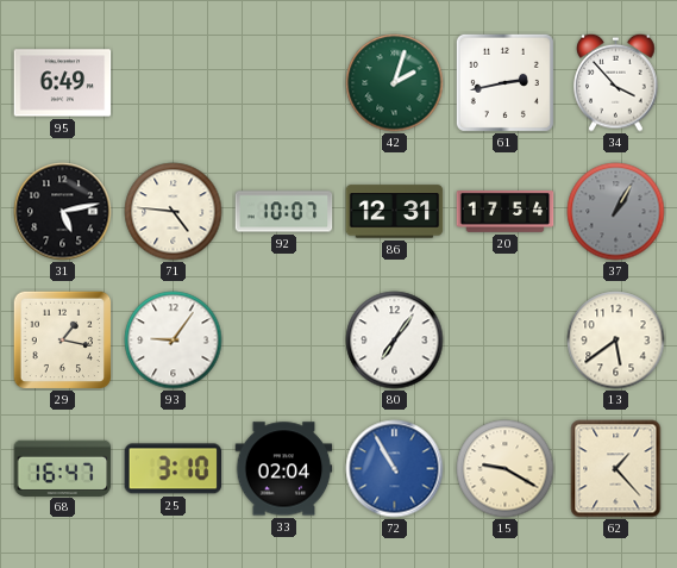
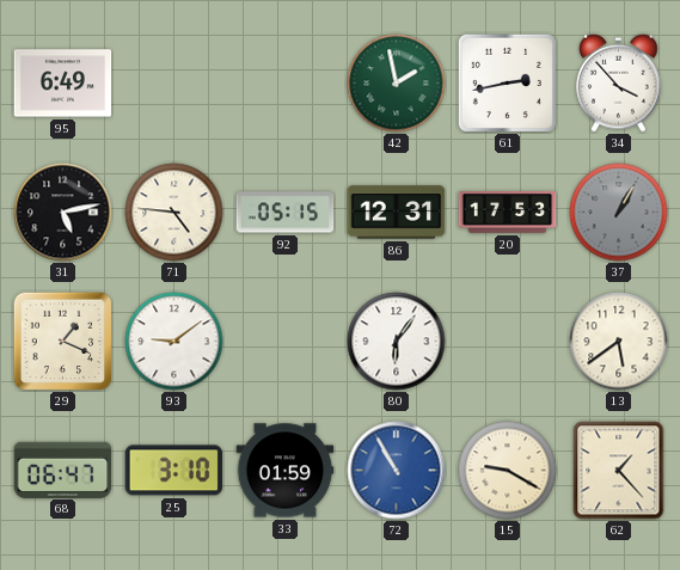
42: 2:03 -> 1:58
92: 10:07 -> 05:15
20: 17:54 -> 17:53
29: 1:17 -> 1:19
93: 9:06 -> 9:09
80: 7:06 -> 6:06
68: 16:47 -> 06:47
33: 02:04 -> 01:59
